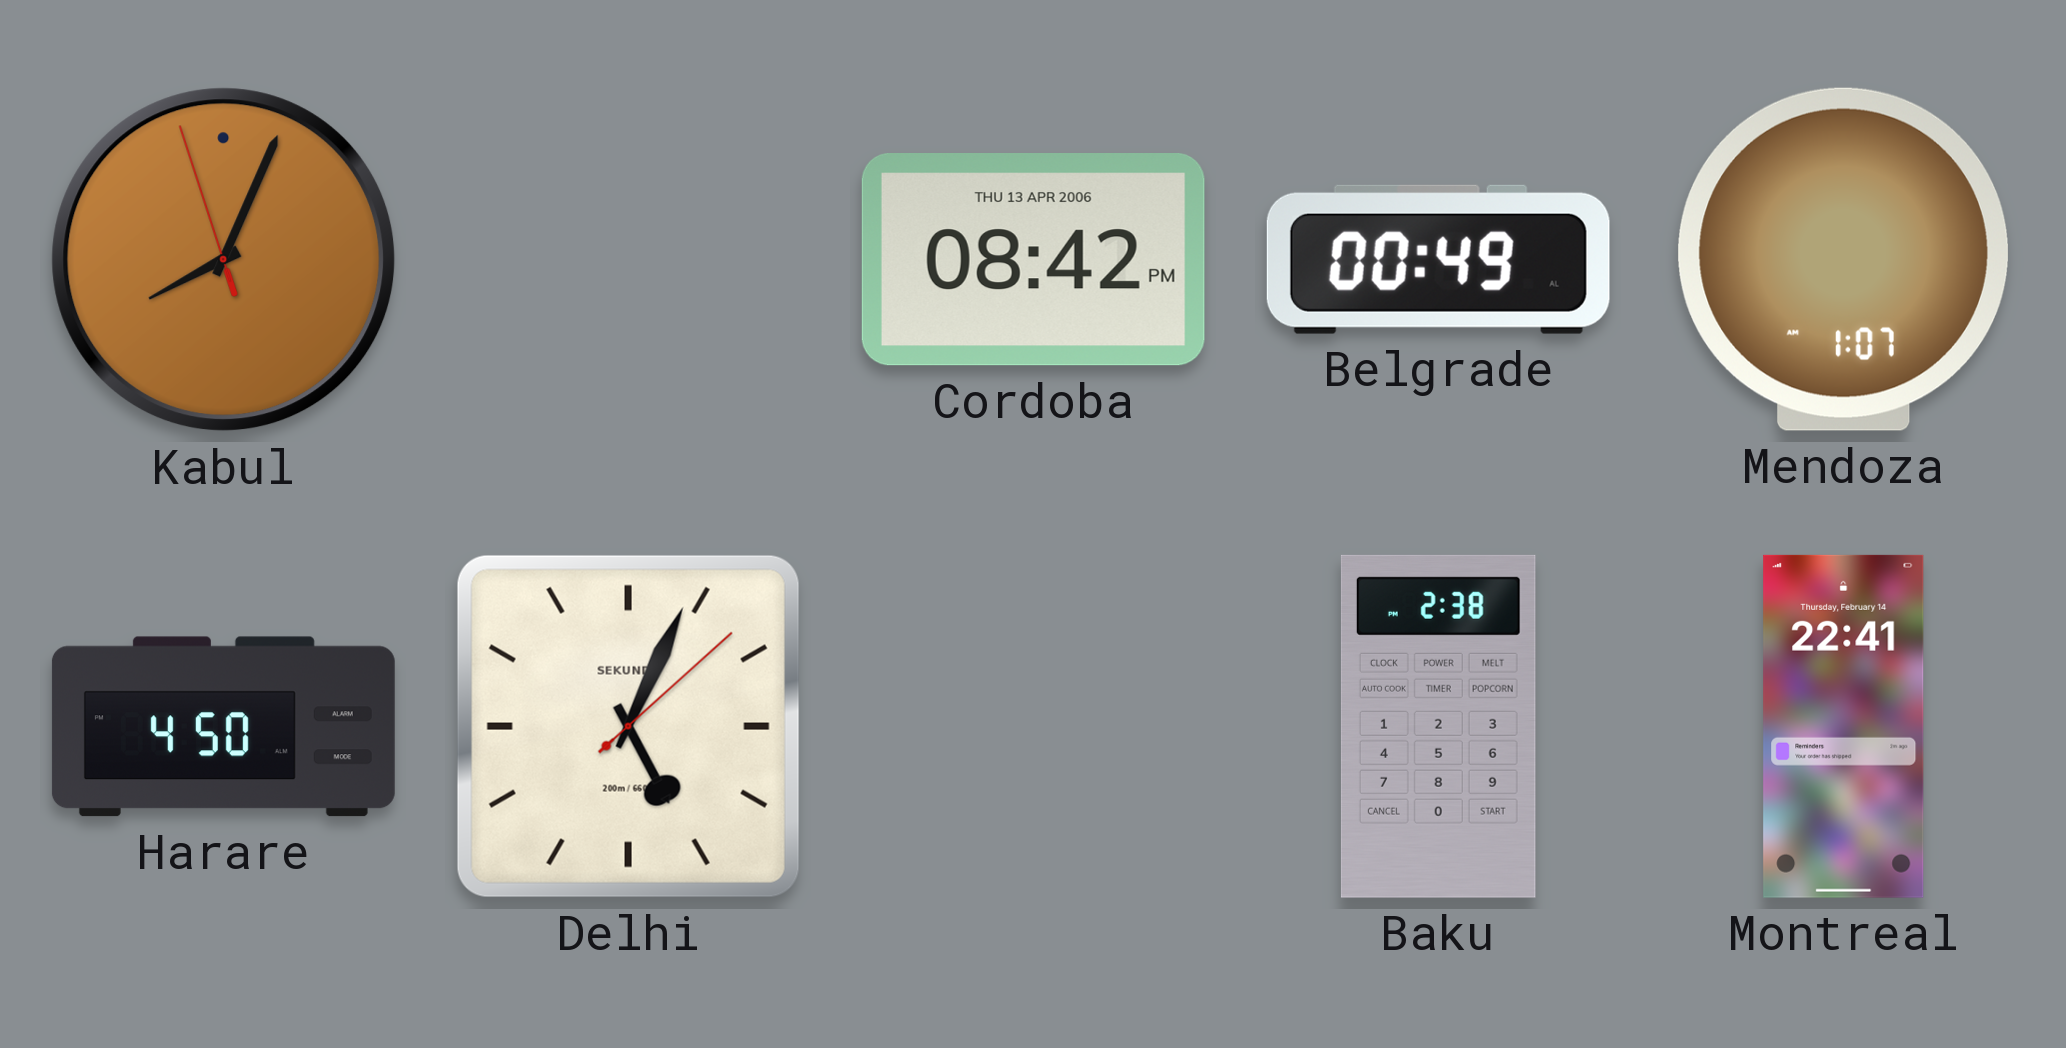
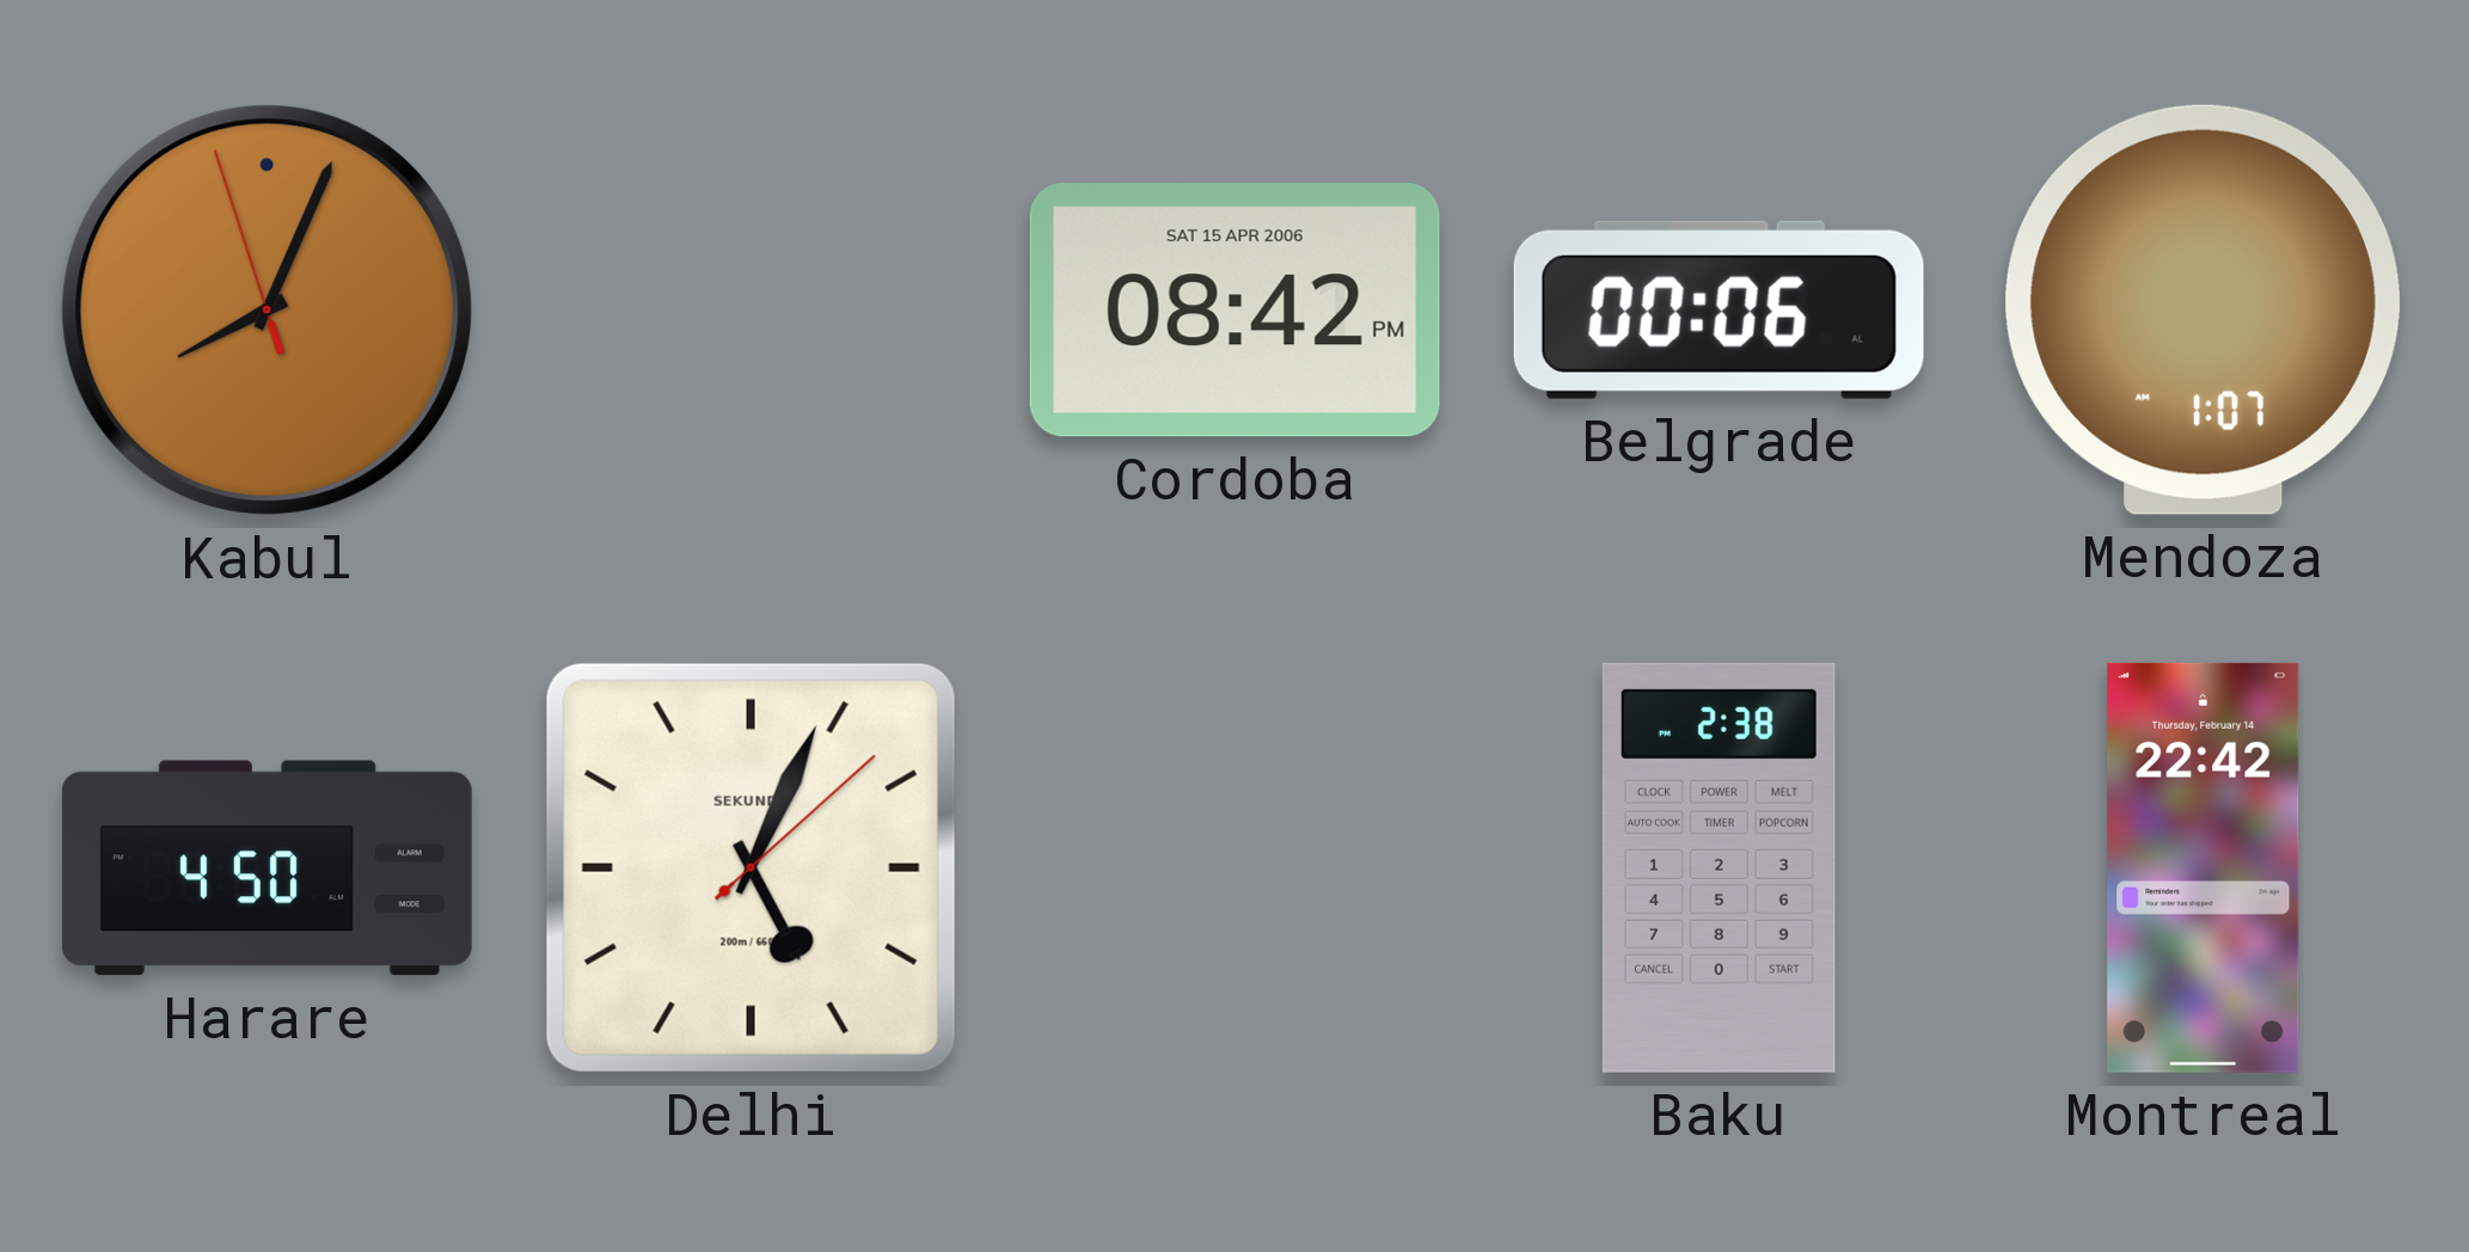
Cordoba date: THU 13 APR 2006 -> SAT 15 APR 2006
Belgrade: 00:49 -> 00:06
Montreal: 22:41 -> 22:42
